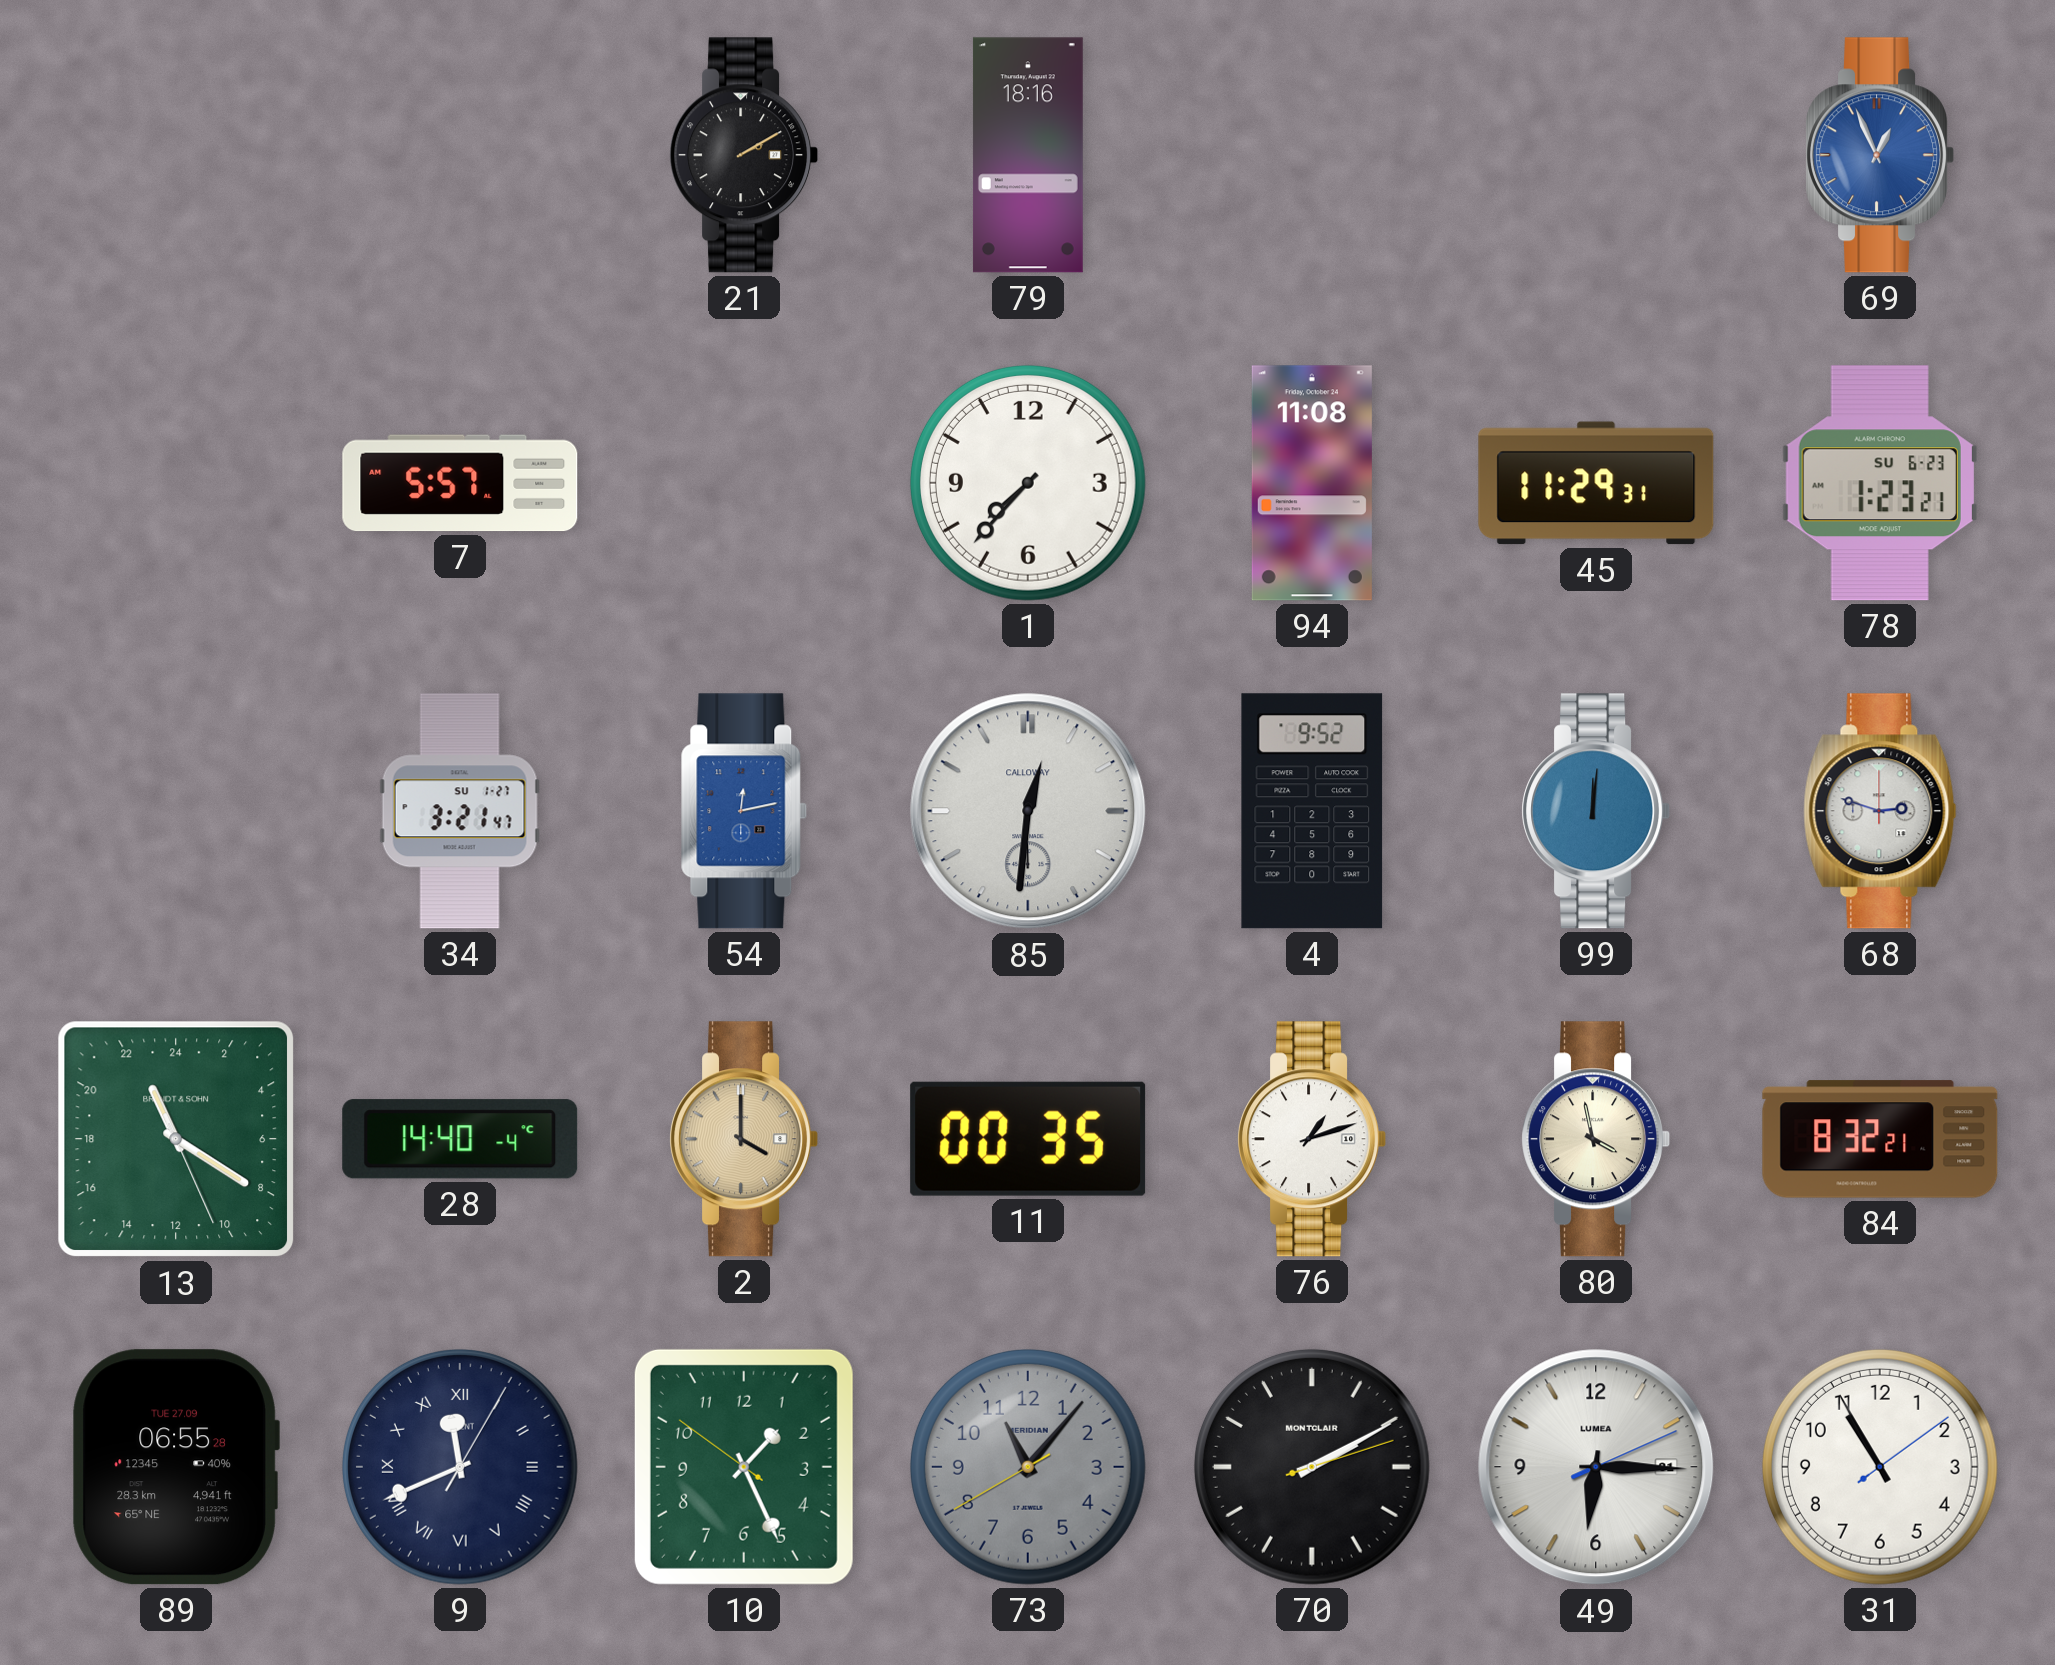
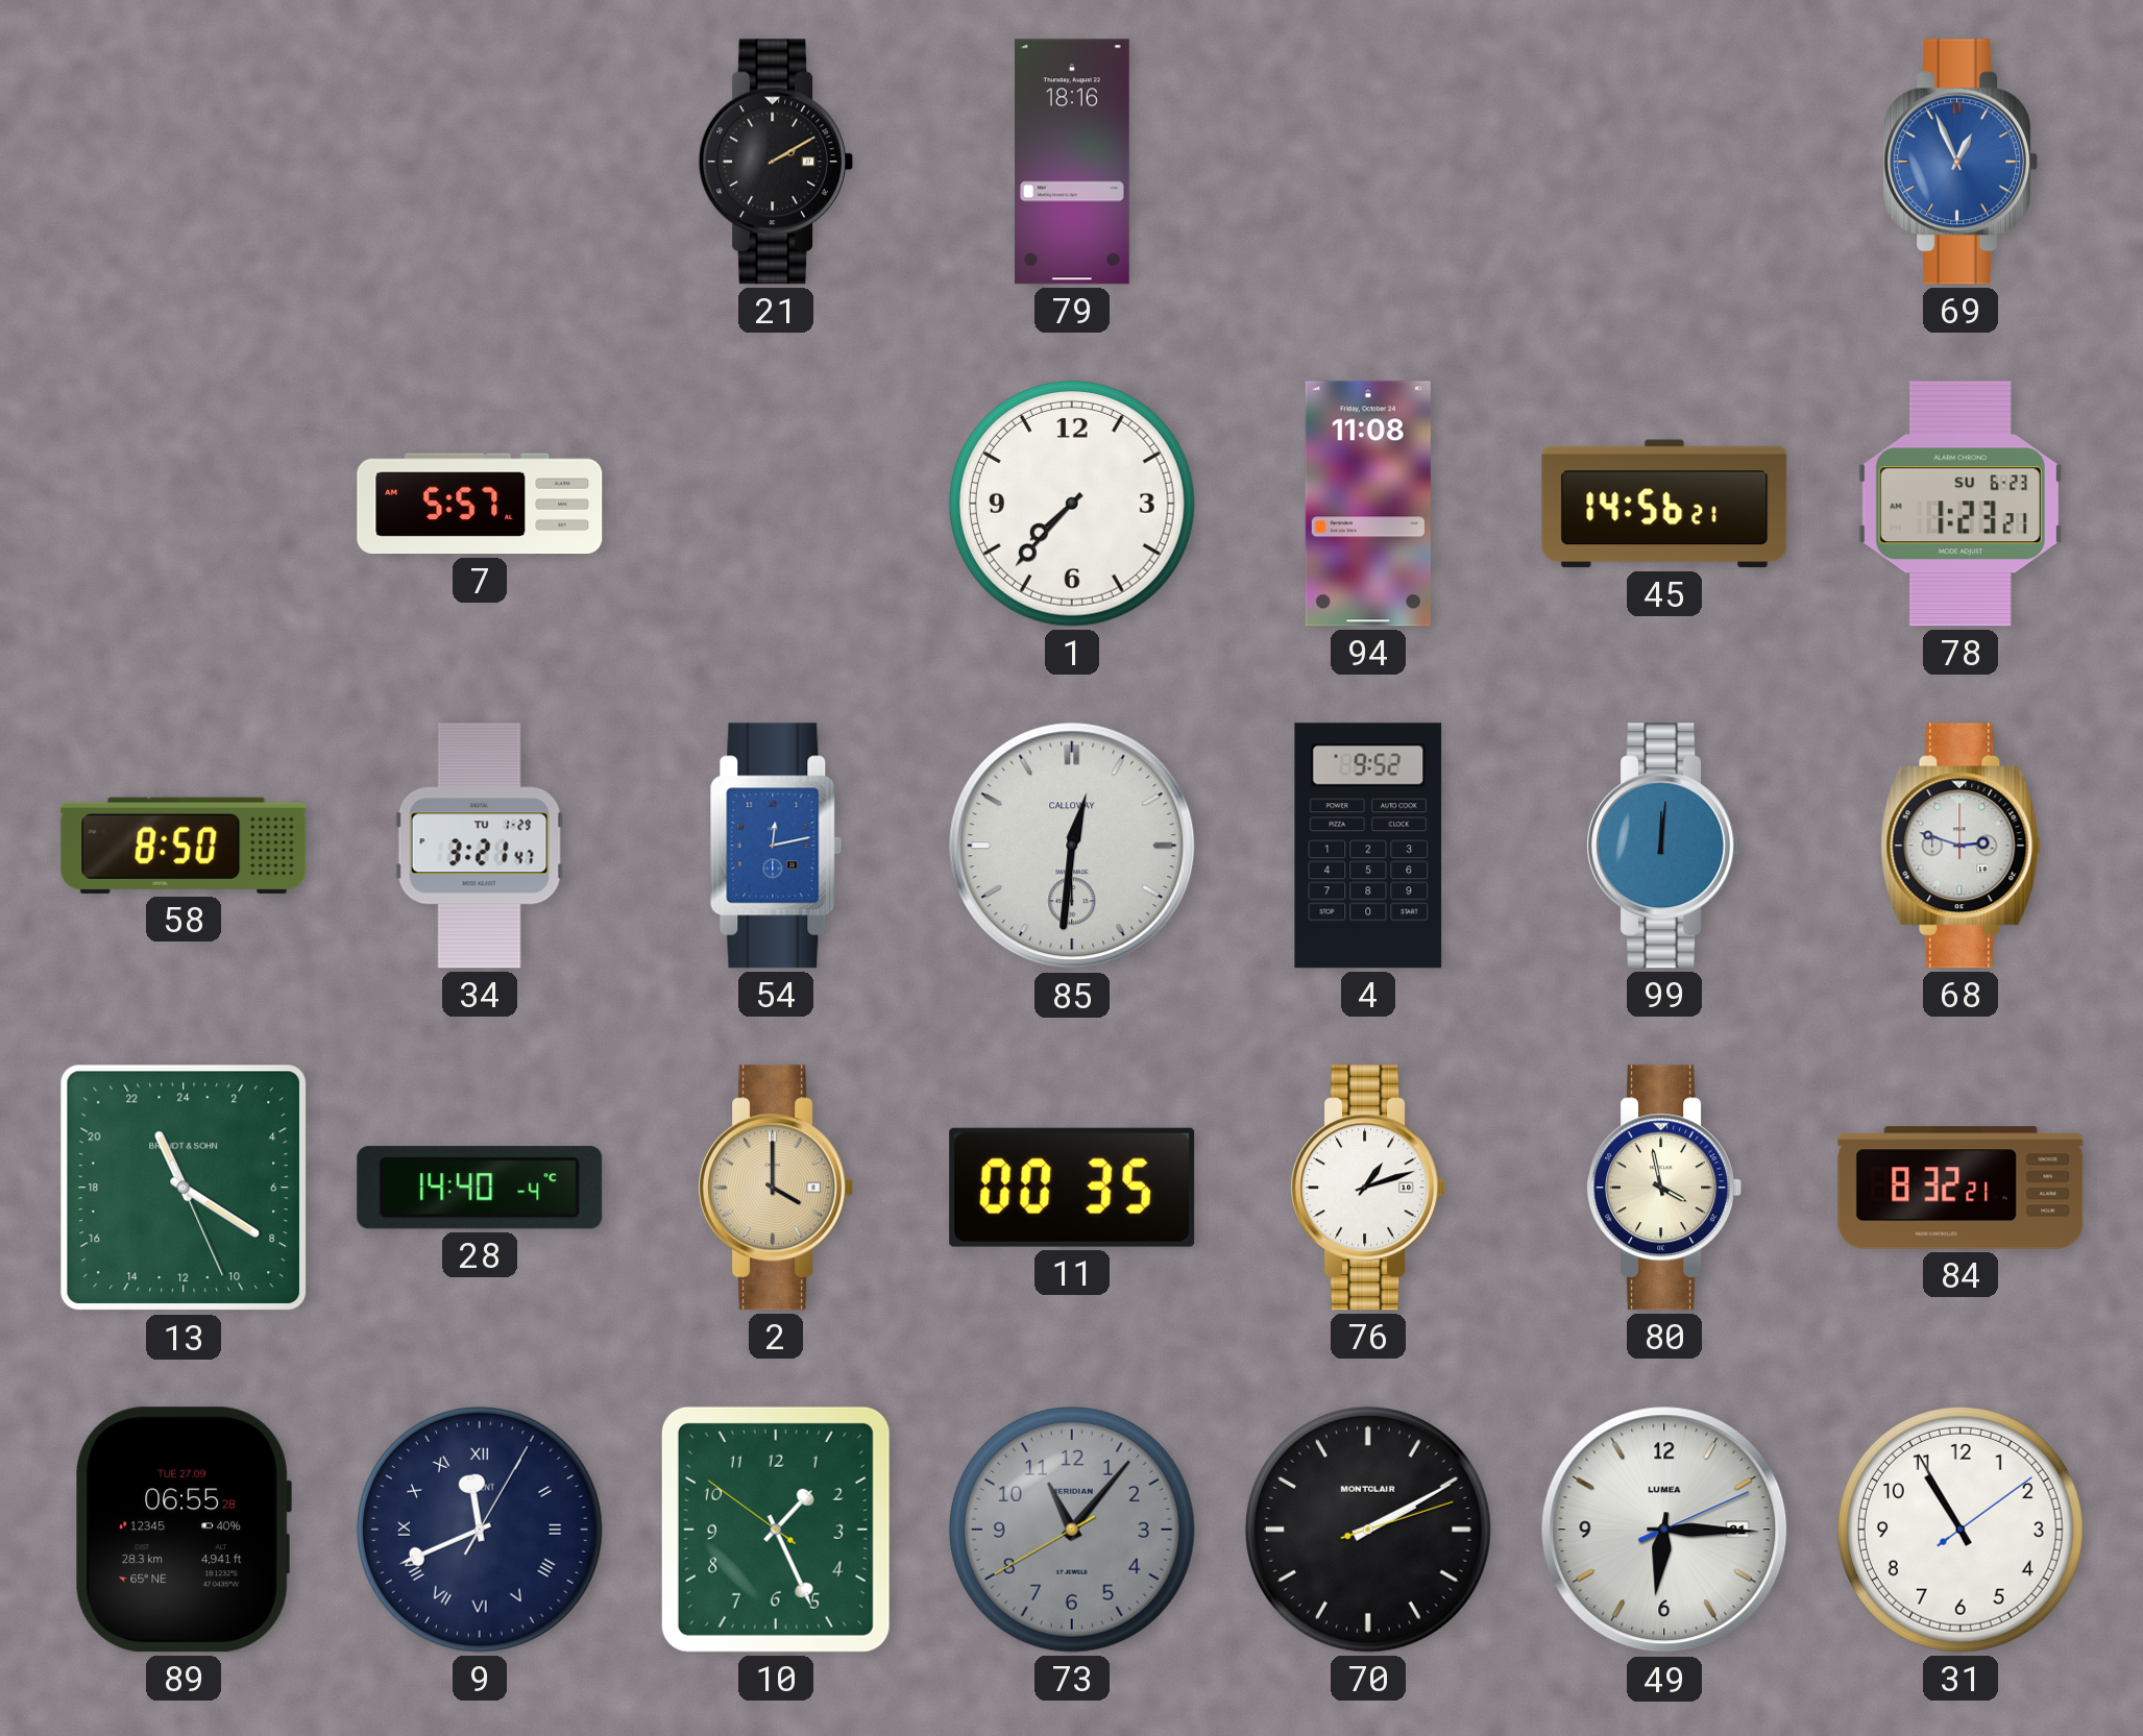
45: 11:29 -> 14:56
58: none -> 8:50
34 date: SU 1-27 -> TU 1-29
